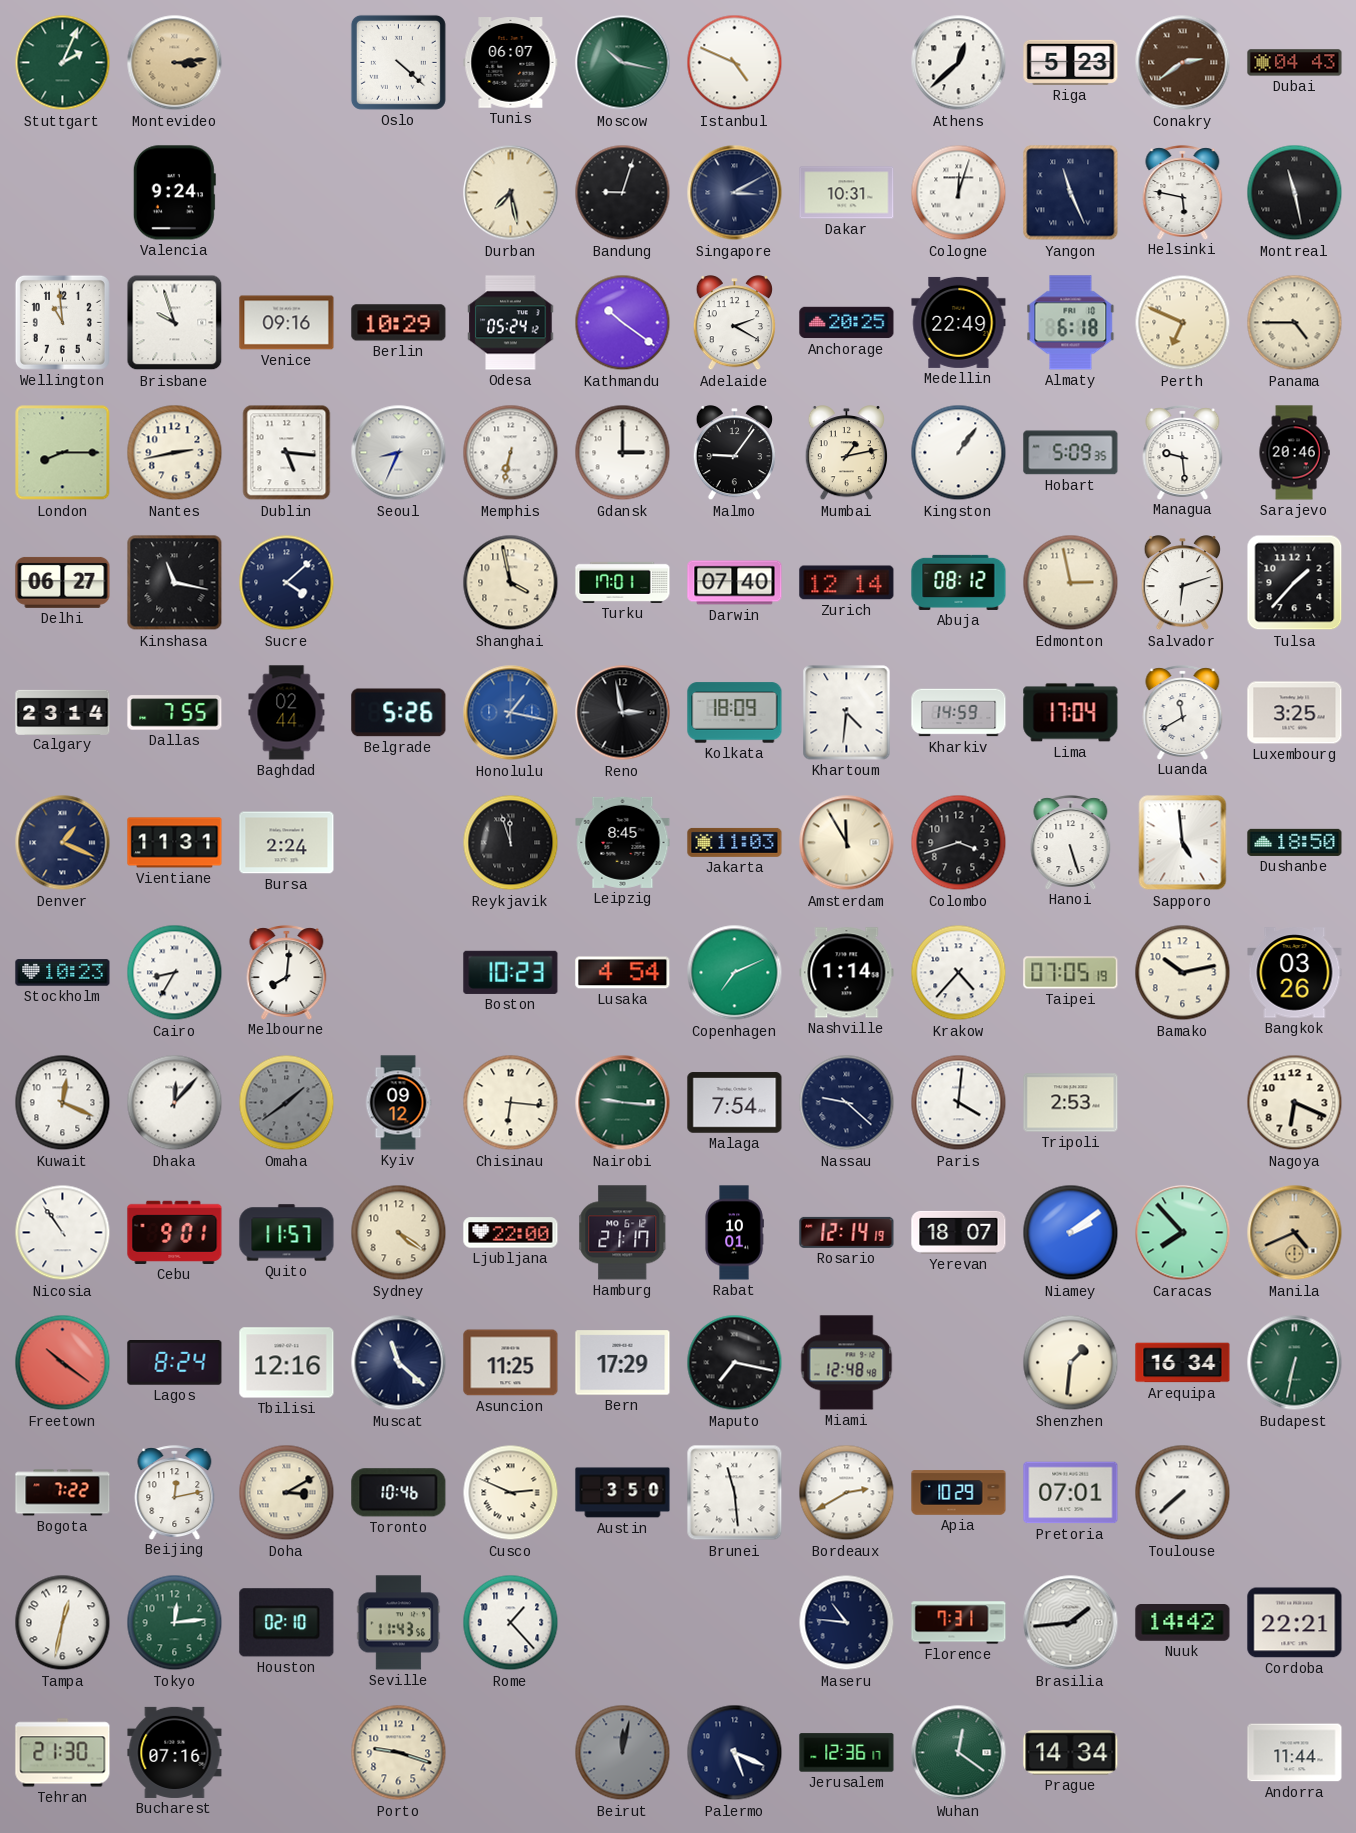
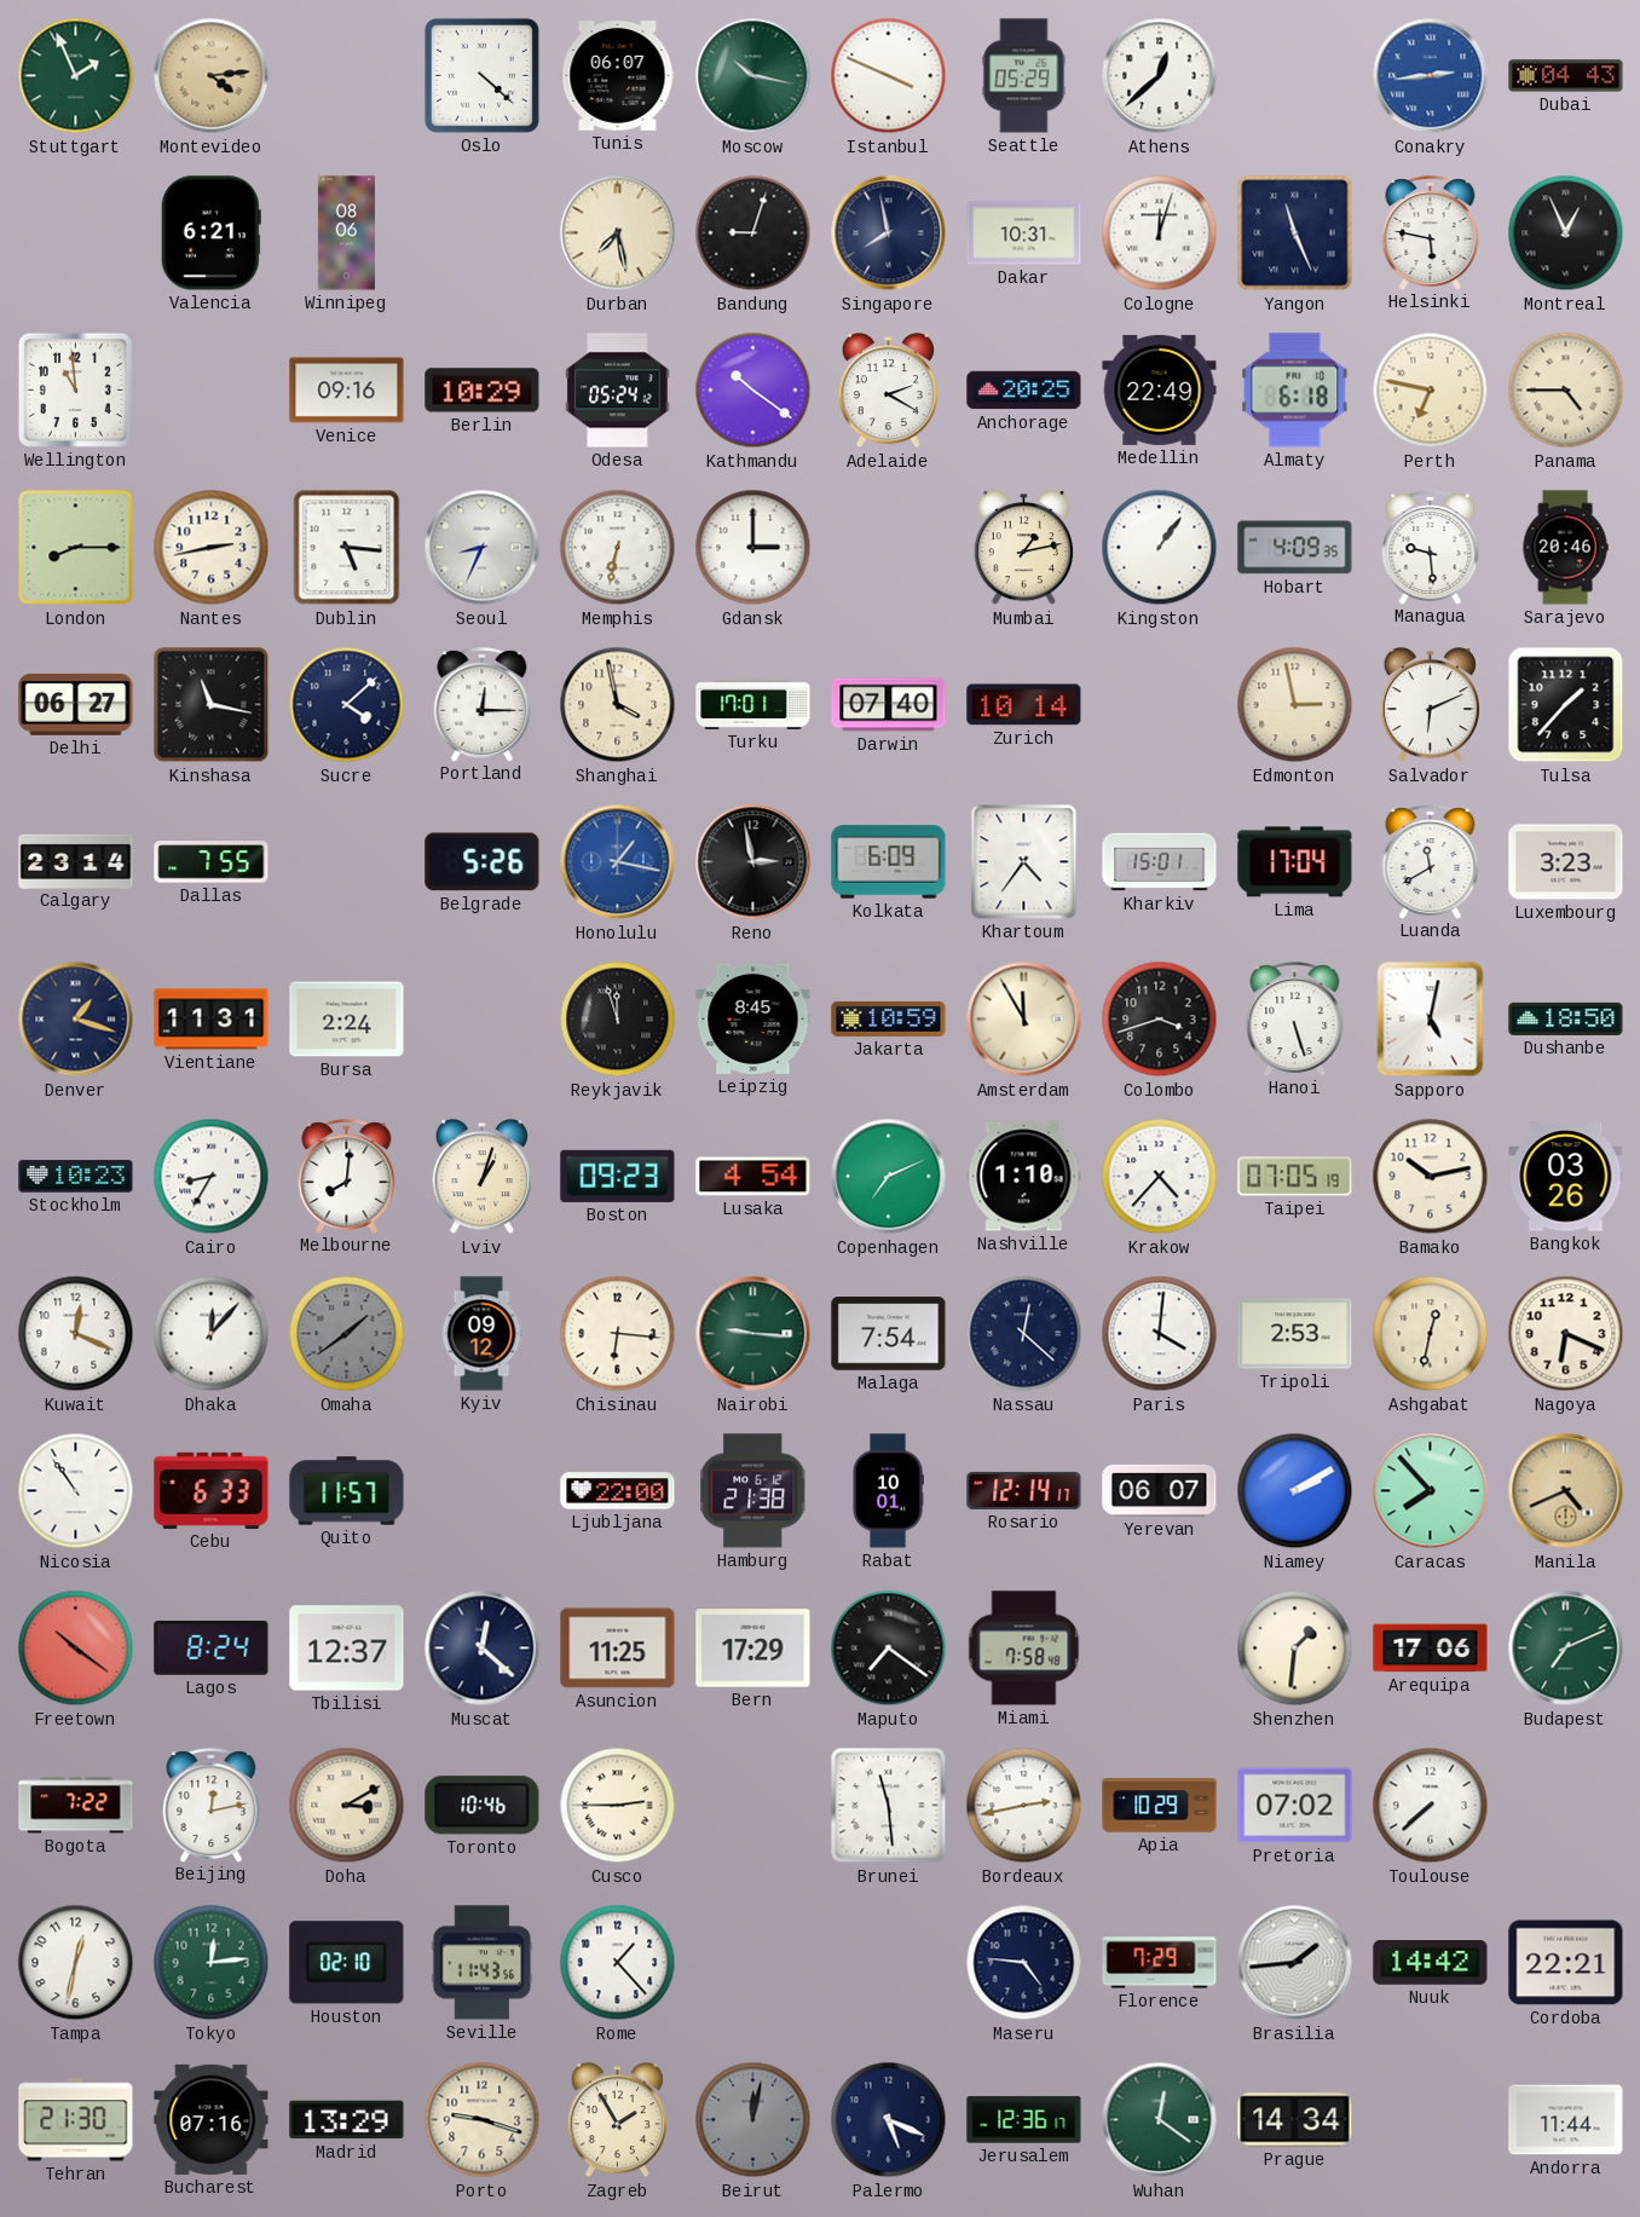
Stuttgart: 2:04 -> 1:56
Montevideo: 3:14 -> 4:14
Istanbul: 4:49 -> 3:49
Seattle: none -> 05:29
Riga: 5:23 -> none
Conakry: 2:39 -> 2:44
Conakry dial: brown -> blue
Valencia: 9:24 -> 6:21
Winnipeg: none -> 08:06
Singapore: 3:10 -> 7:58
Montreal: 11:28 -> 12:56
Brisbane: 9:57 -> none
Perth: 6:49 -> 6:47
Malmo: 9:06 -> none
Hobart: 5:09 -> 4:09
Portland: none -> 12:15
Zurich: 12:14 -> 10:14
Abuja: 08:12 -> none
Salvador: 6:12 -> 6:11
Baghdad: 02:44 -> none
Kolkata: 18:09 -> 6:09
Khartoum: 4:31 -> 4:36
Kharkiv: 14:59 -> 15:01
Luxembourg: 3:25 -> 3:23
Denver: 1:19 -> 1:18
Jakarta: 11:03 -> 10:59
Sapporo: 4:59 -> 5:02
Lviv: none -> 1:03
Boston: 10:23 -> 09:23
Nashville: 1:14 -> 1:10
Nassau: 9:22 -> 12:22
Ashgabat: none -> 12:32
Cebu: 9:01 -> 6:33
Sydney: 4:21 -> none
Hamburg: 21:17 -> 21:38
Rosario: 12:14:19 -> 12:14:17
Yerevan: 18:07 -> 06:07
Niamey: 2:09 -> 2:10
Tbilisi: 12:16 -> 12:37
Muscat: 11:22 -> 12:22
Maputo: 7:17 -> 7:21
Miami: 12:48 -> 7:58
Arequipa: 16:34 -> 17:06
Budapest: 6:32 -> 7:11
Cusco: 2:49 -> 2:45
Austin: 3:50 -> none
Bordeaux: 2:40 -> 2:43
Pretoria: 07:01 -> 07:02
Maseru: 10:46 -> 4:46
Florence: 7:31 -> 7:29
Madrid: none -> 13:29
Zagreb: none -> 1:55
